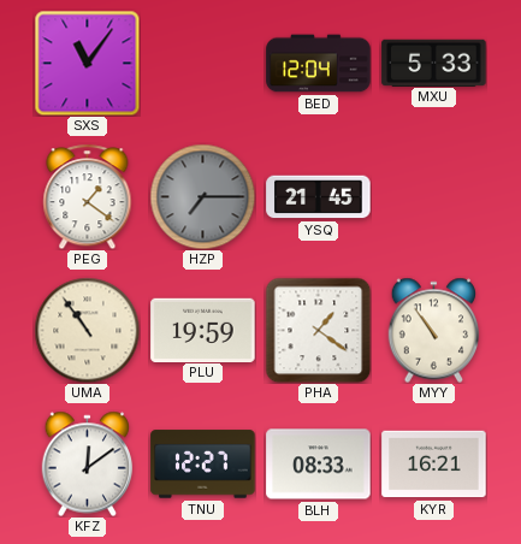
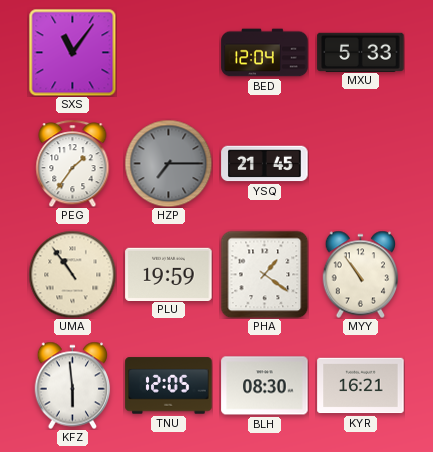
PEG: 1:21 -> 1:36
KFZ: 12:09 -> 5:59
TNU: 12:27 -> 12:05
BLH: 08:33 -> 08:30
